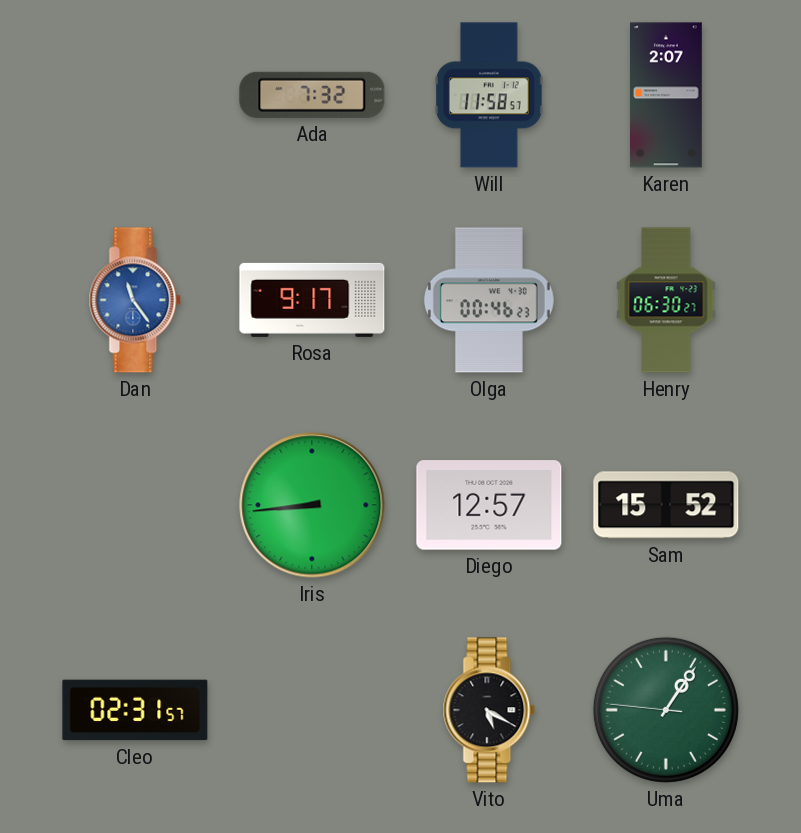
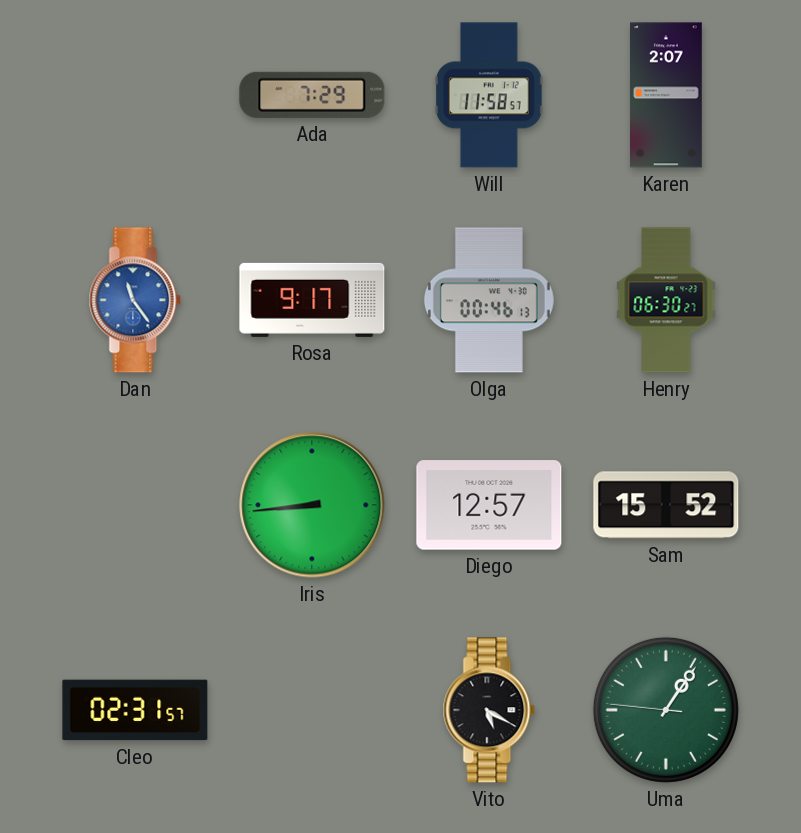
Ada: 7:32 -> 7:29
Olga: 00:46:23 -> 00:46:13
